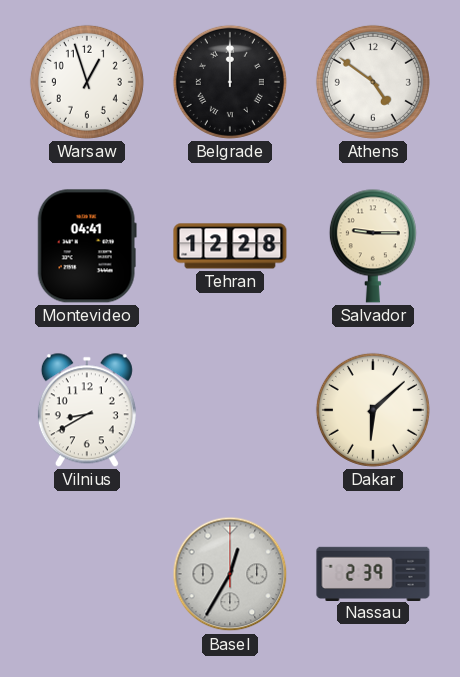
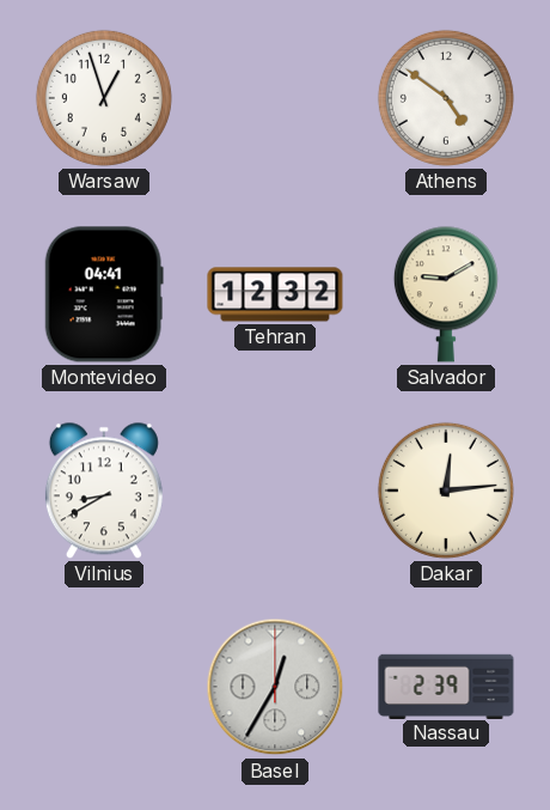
Belgrade: 12:00 -> none
Tehran: 12:28 -> 12:32
Salvador: 9:15 -> 9:10
Dakar: 6:08 -> 12:14
